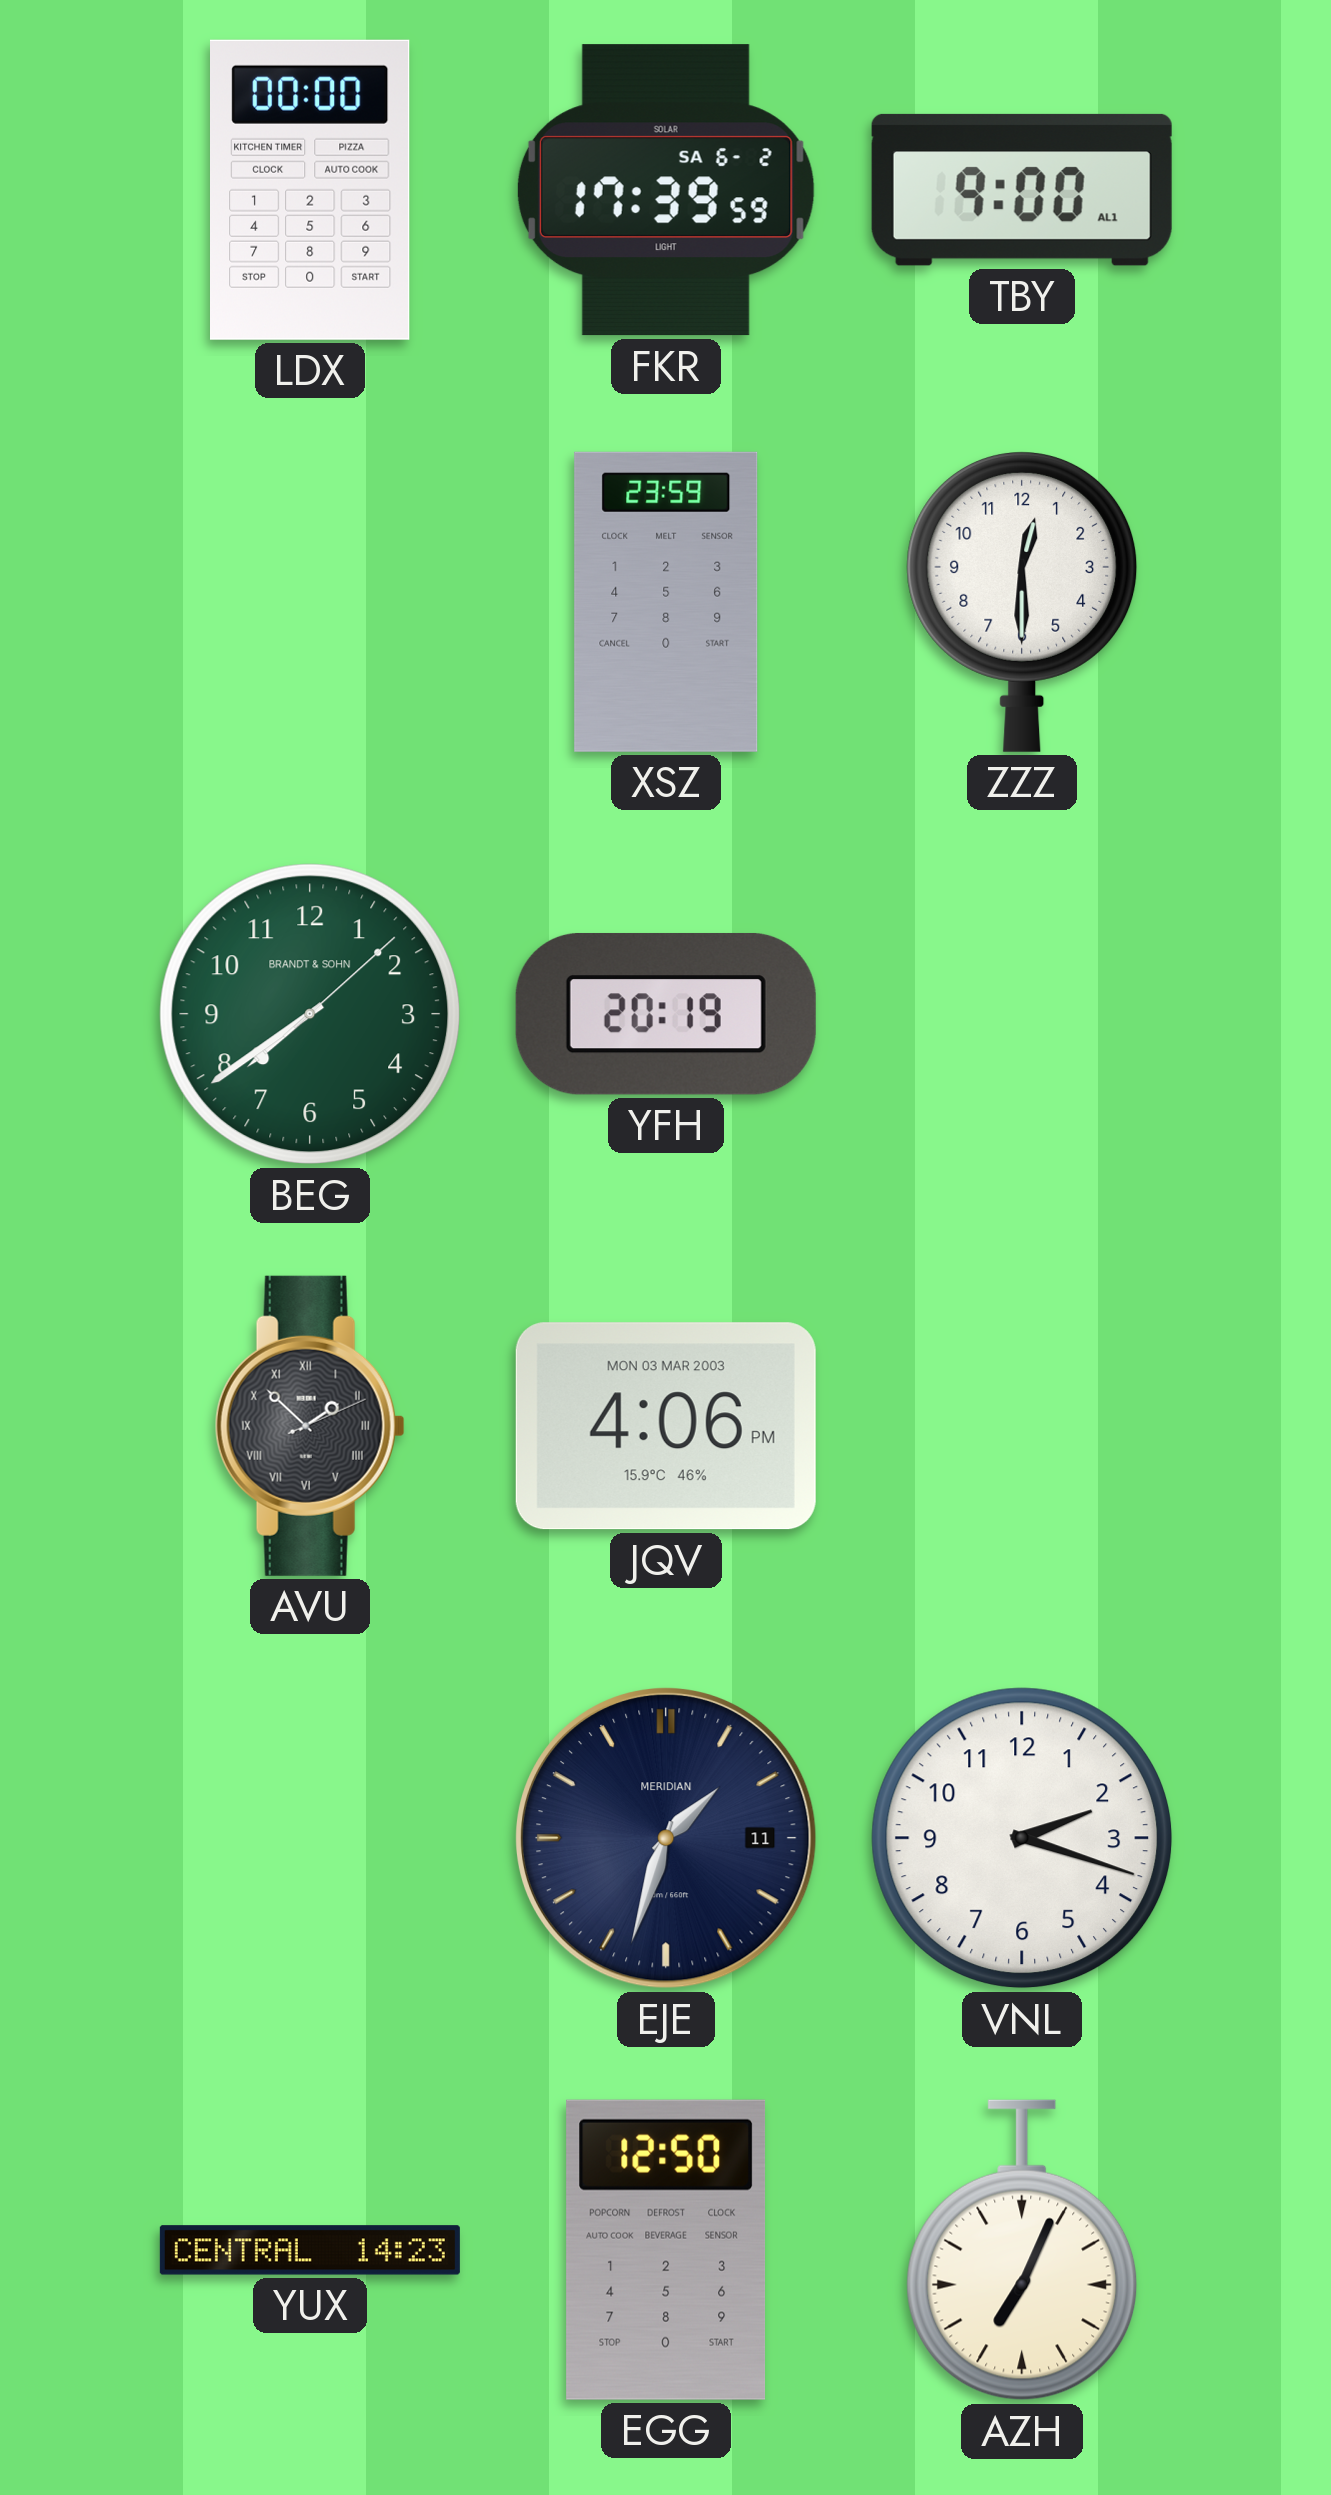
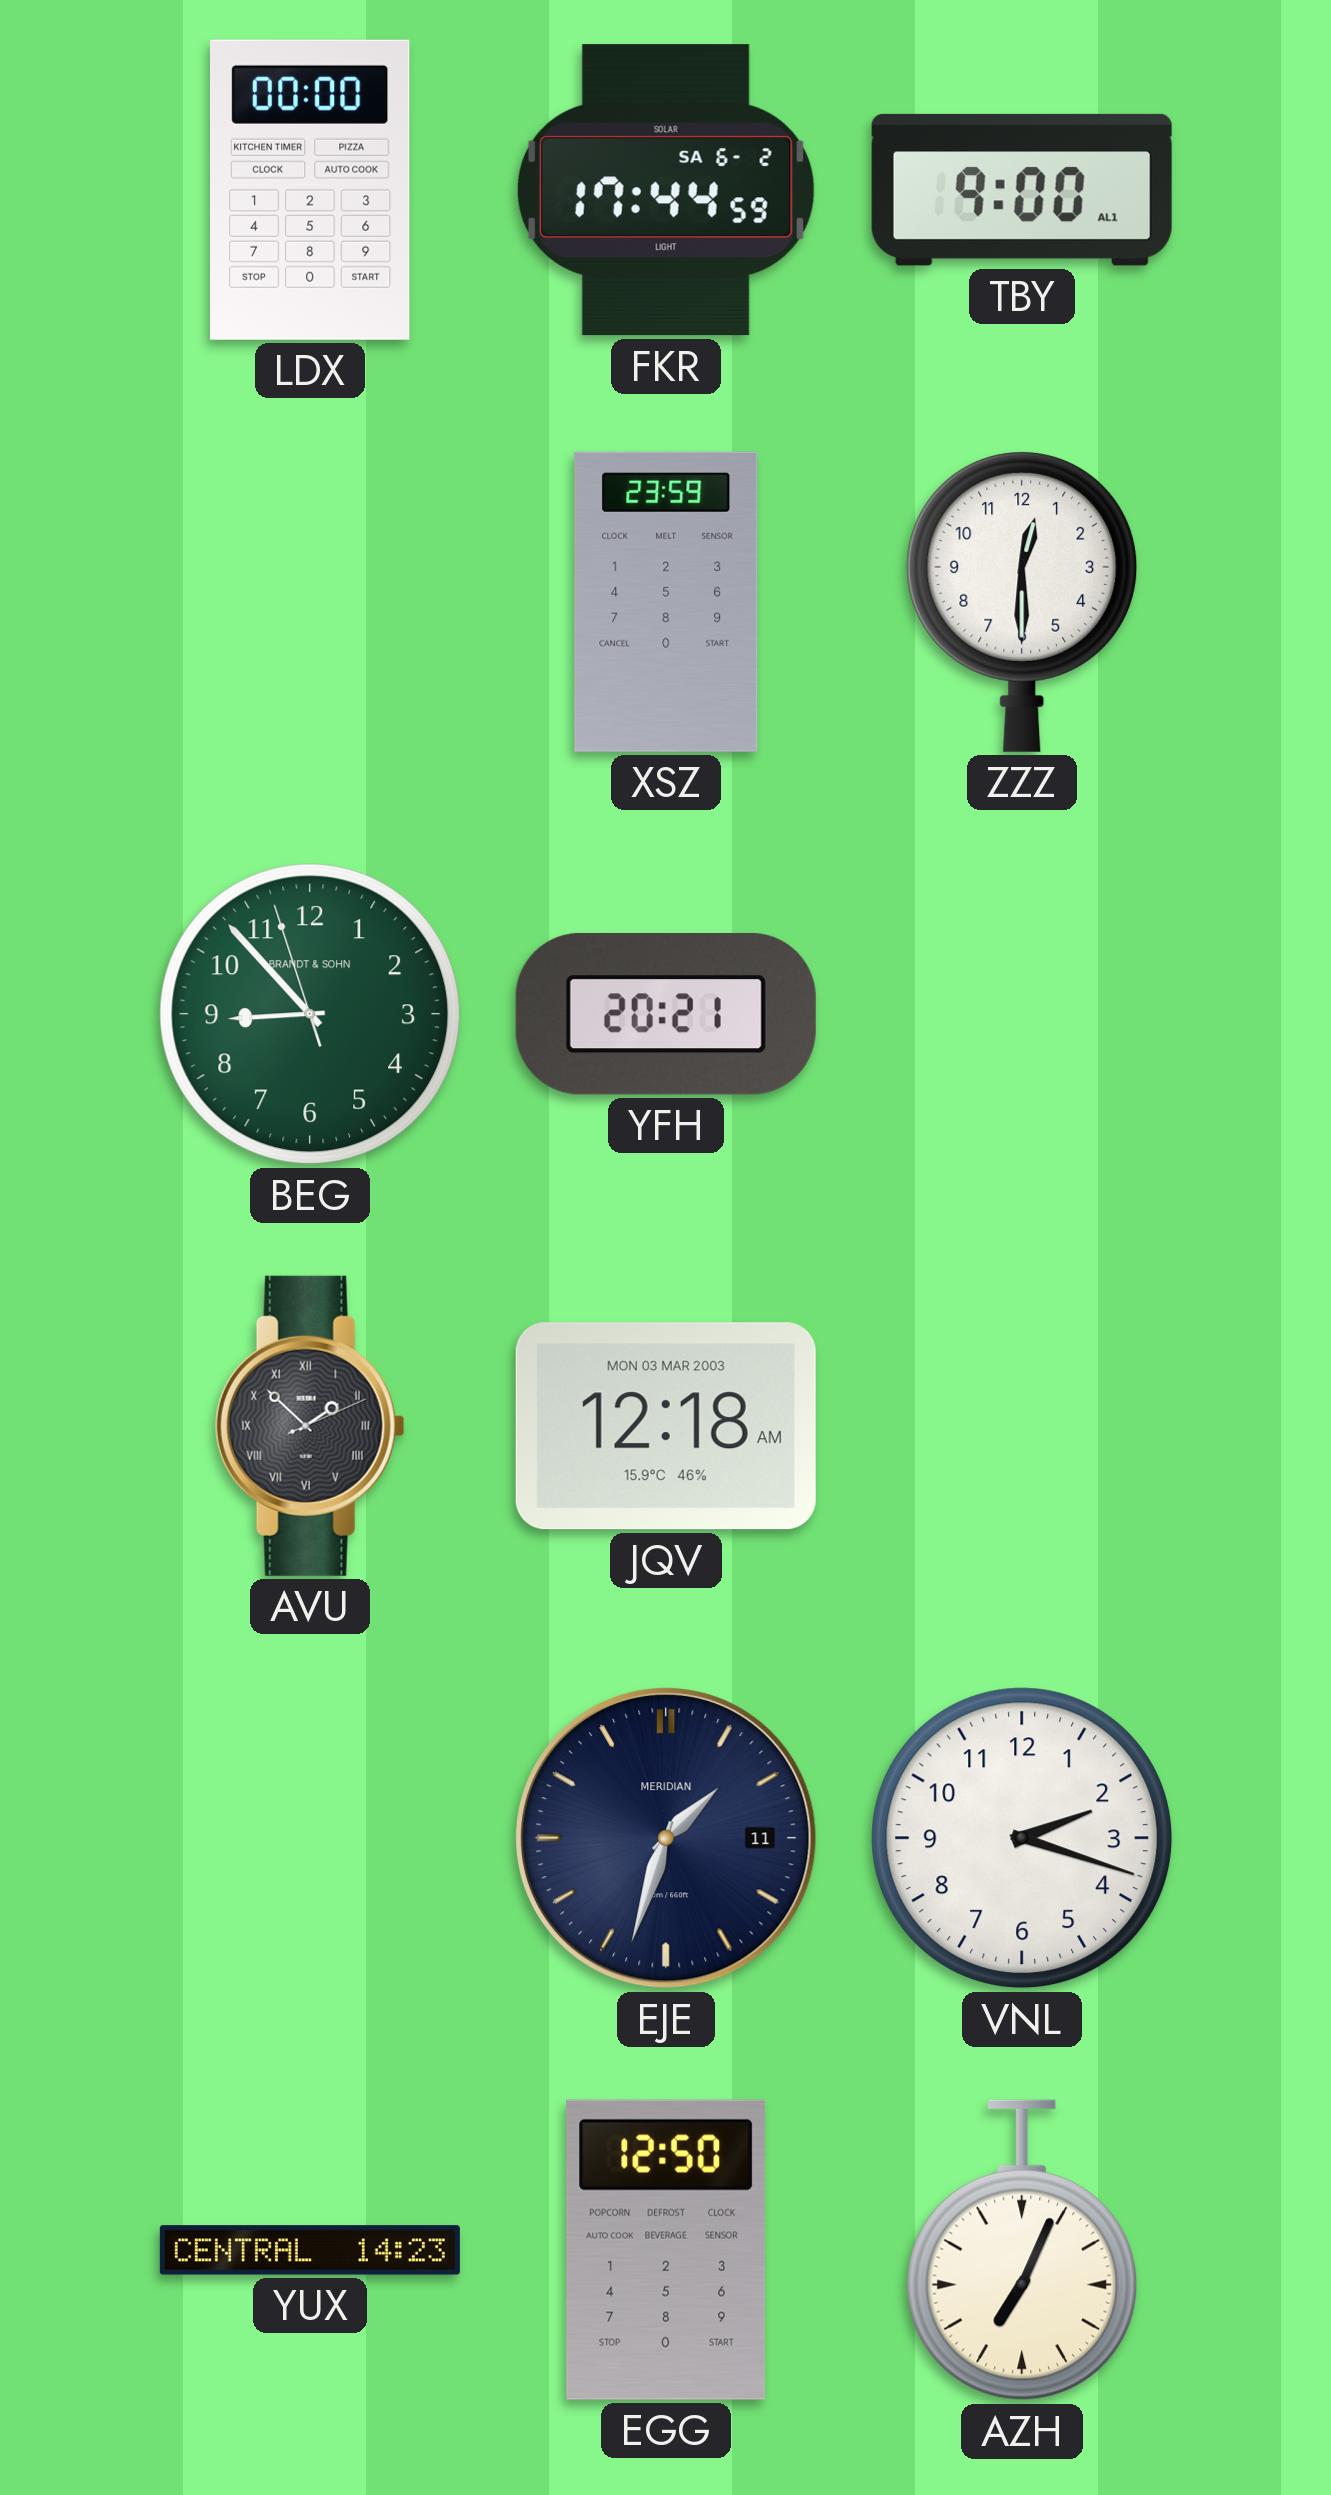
FKR: 17:39 -> 17:44
BEG: 7:39 -> 8:52
YFH: 20:19 -> 20:21
JQV: 4:06 -> 12:18
